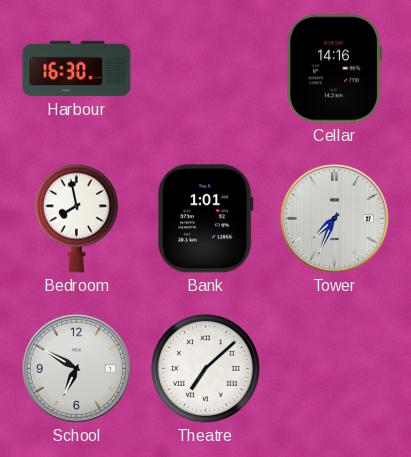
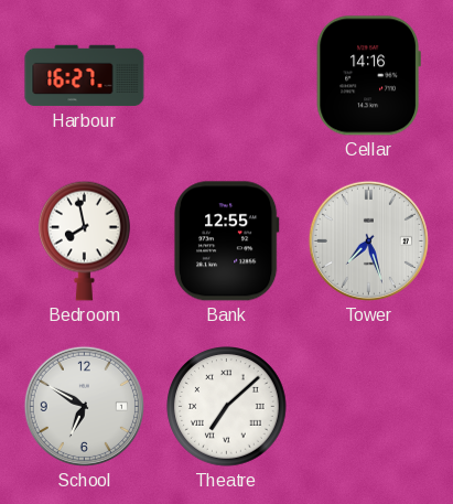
Harbour: 16:30 -> 16:27
Bank: 1:01 -> 12:55
Tower: 7:34 -> 7:27
